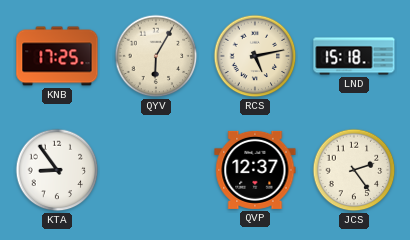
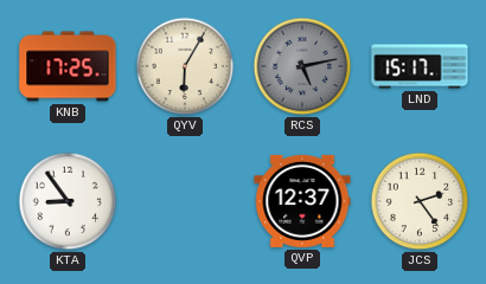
RCS dial: cream -> grey
LND: 15:18 -> 15:17
